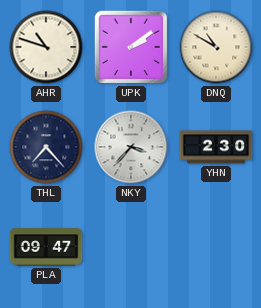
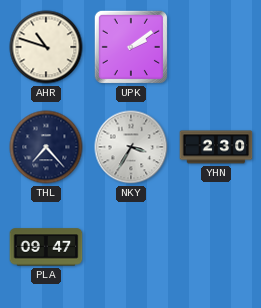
DNQ: 10:50 -> none
NKY: 3:37 -> 3:35
